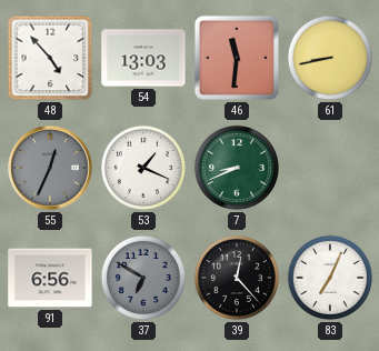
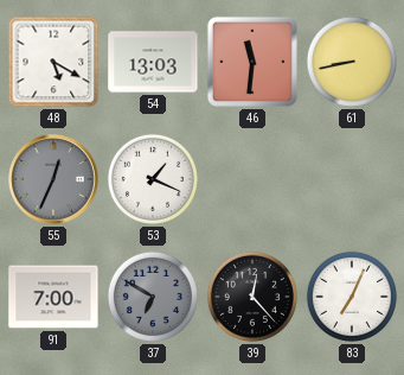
48: 4:53 -> 5:20
7: 8:41 -> none
91: 6:56 -> 7:00
